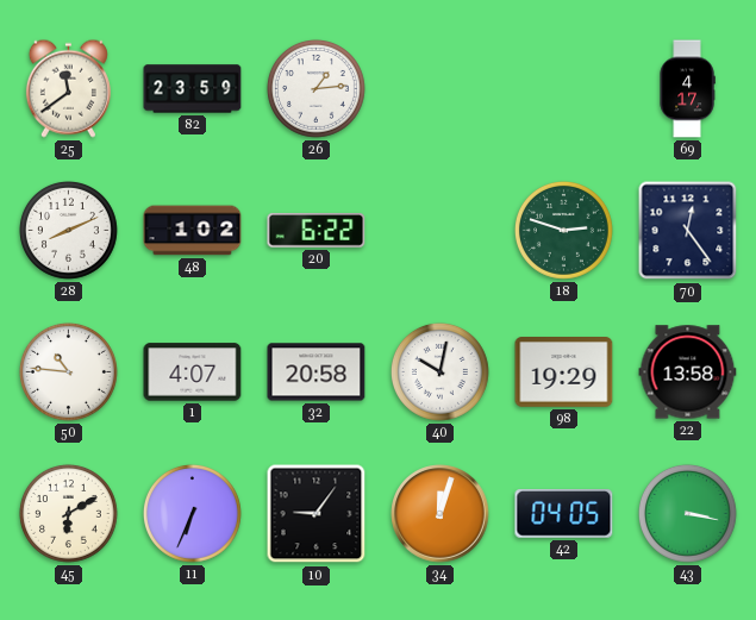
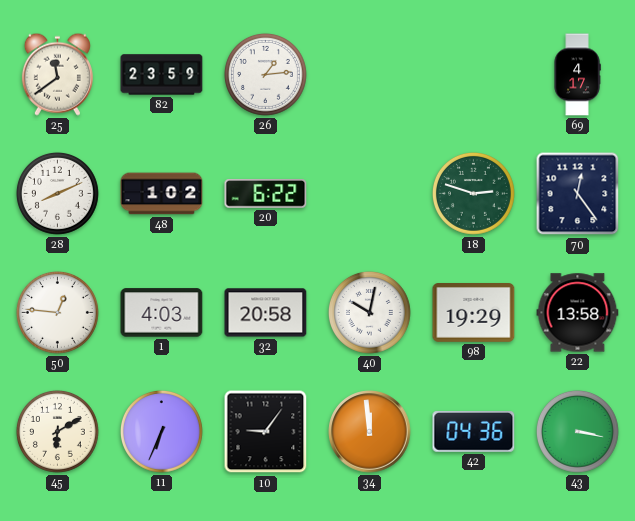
50: 10:46 -> 12:46
1: 4:07 -> 4:03
34: 12:03 -> 11:59
42: 04:05 -> 04:36
